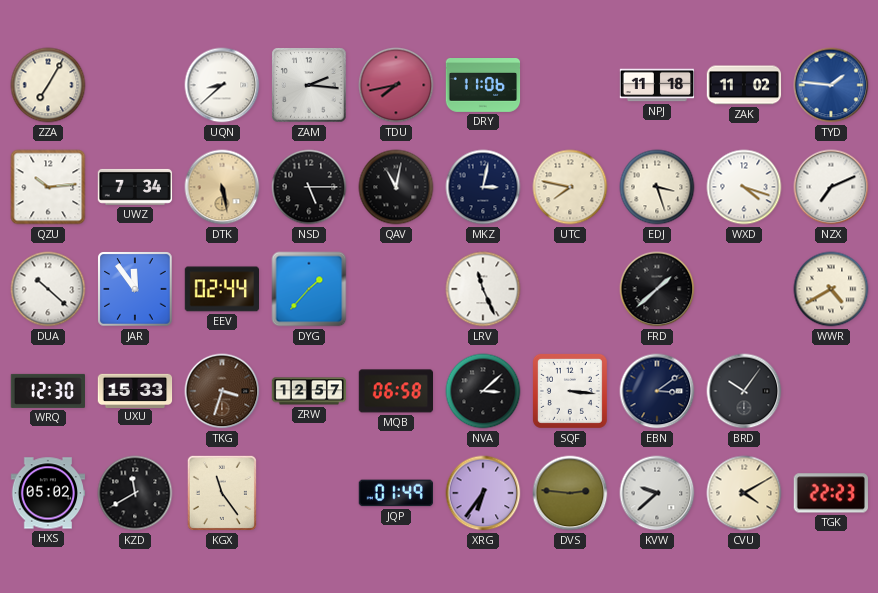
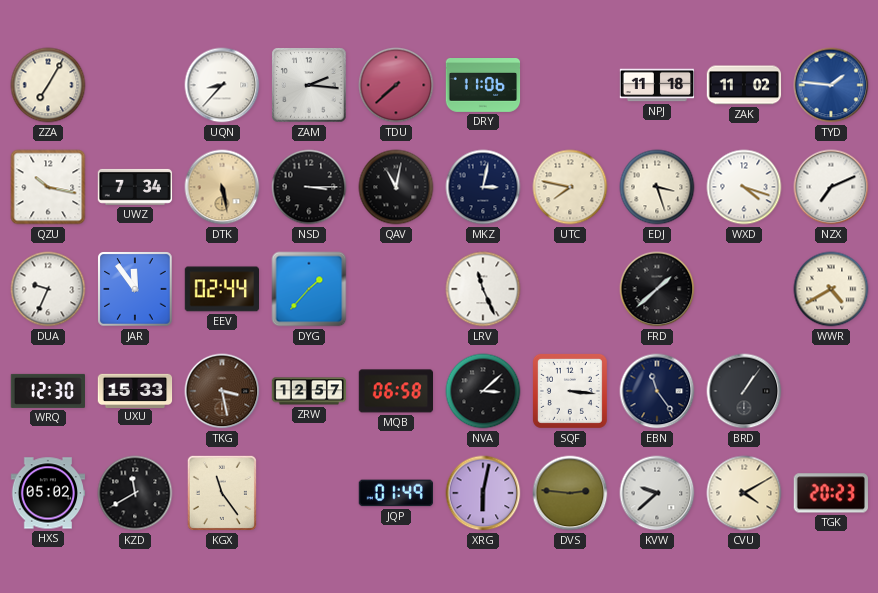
UQN: 8:38 -> 8:37
TDU: 7:43 -> 7:38
QZU: 10:14 -> 10:17
NSD: 5:15 -> 3:15
DUA: 10:22 -> 9:34
TKG: 3:33 -> 3:28
EBN: 3:09 -> 11:24
BRD: 10:06 -> 1:06
XRG: 6:36 -> 6:02
TGK: 22:23 -> 20:23
